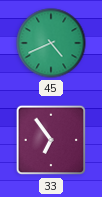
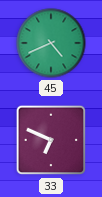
33: 6:54 -> 6:49
